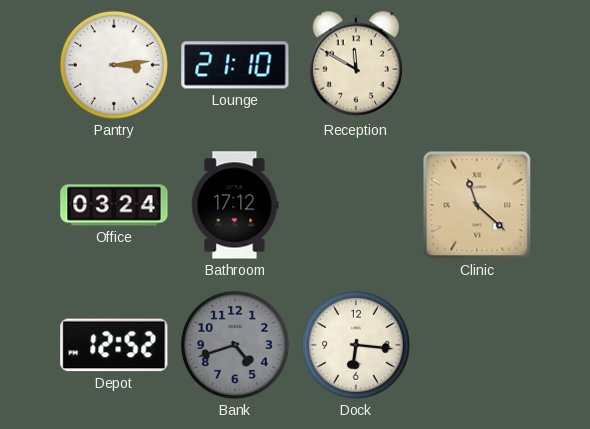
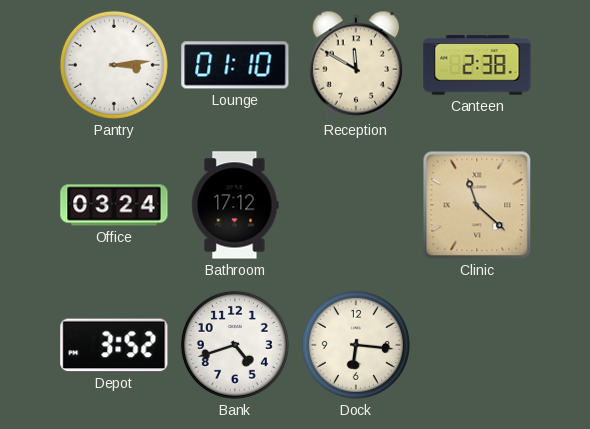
Lounge: 21:10 -> 01:10
Canteen: none -> 2:38
Depot: 12:52 -> 3:52
Bank dial: grey -> white
